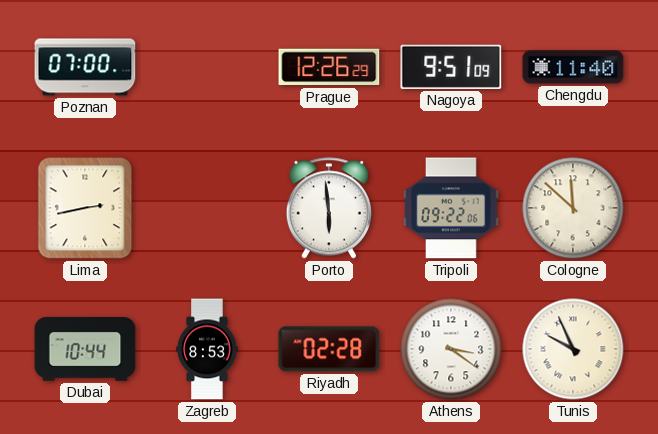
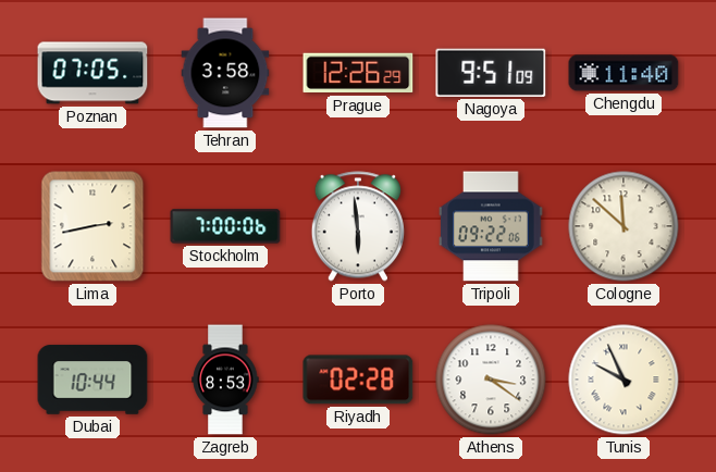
Poznan: 07:00 -> 07:05
Tehran: none -> 3:58
Stockholm: none -> 7:00
